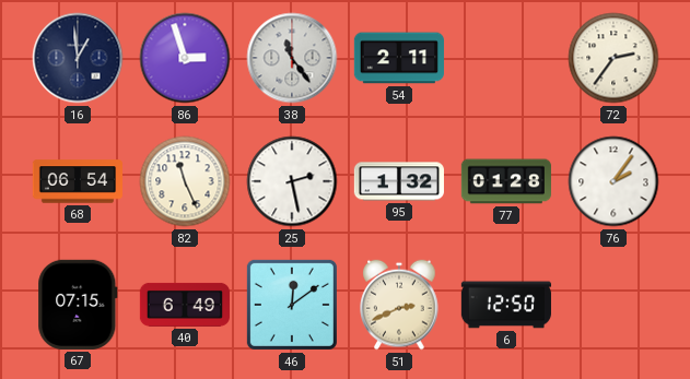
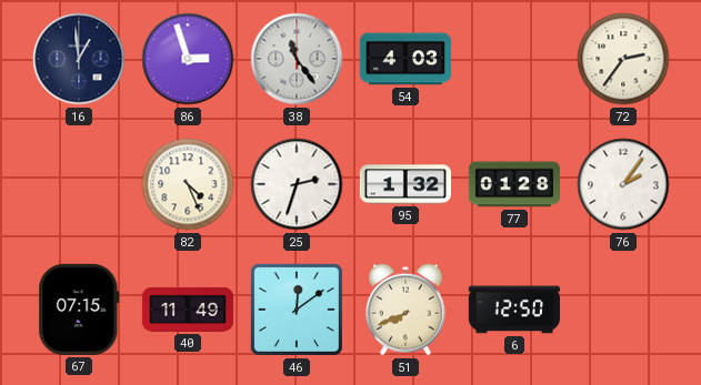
54: 2:11 -> 4:03
68: 06:54 -> none
82: 11:26 -> 4:26
25: 2:28 -> 2:33
40: 6:49 -> 11:49
51: 2:41 -> 7:41
